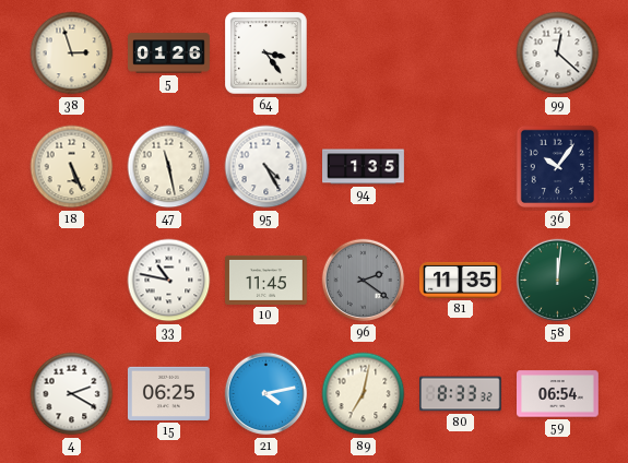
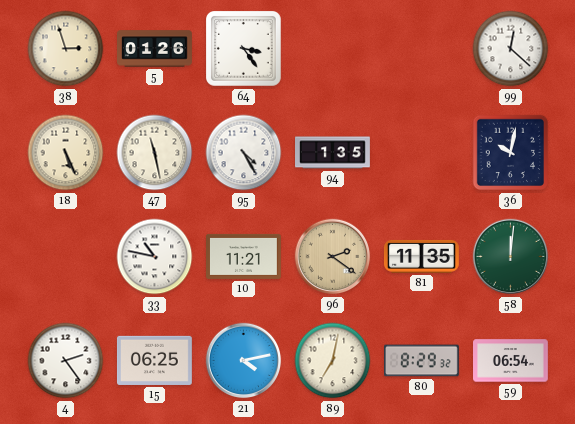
36: 10:06 -> 10:02
10: 11:45 -> 11:21
96 dial: grey -> champagne
4: 2:20 -> 2:24
80: 8:33 -> 8:29
